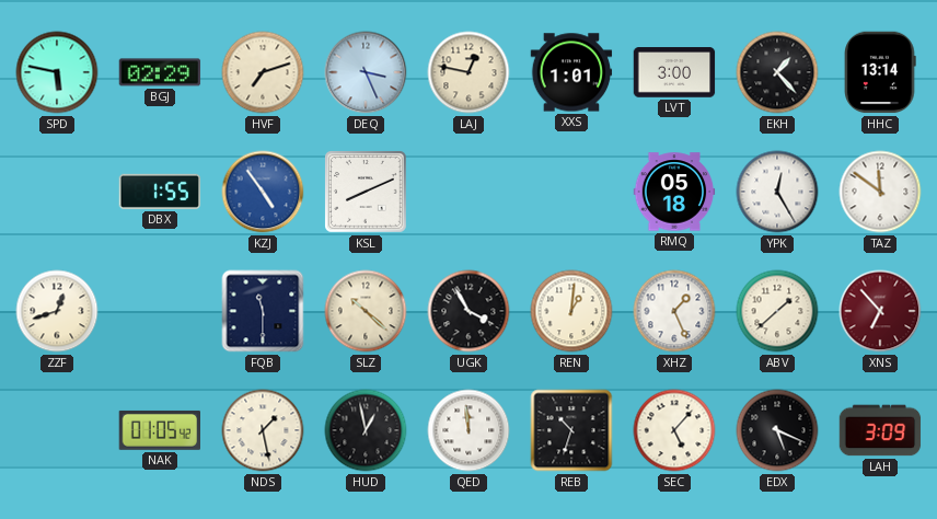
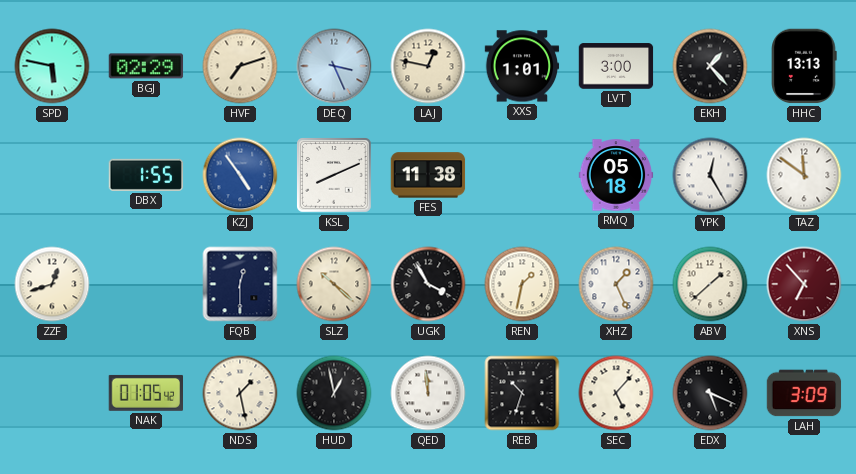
HHC: 13:14 -> 13:13
FES: none -> 11:38
FQB: 11:30 -> 12:30
REN: 1:01 -> 1:32
